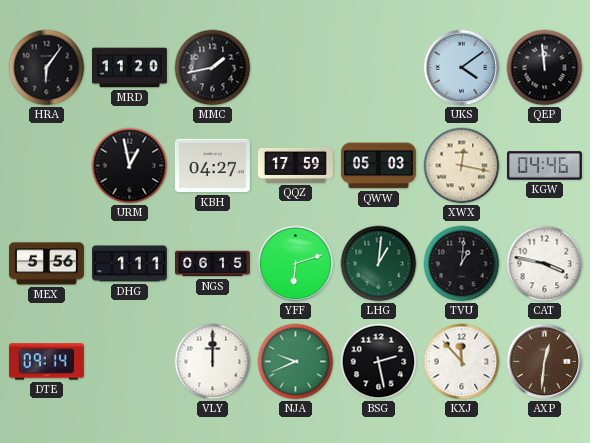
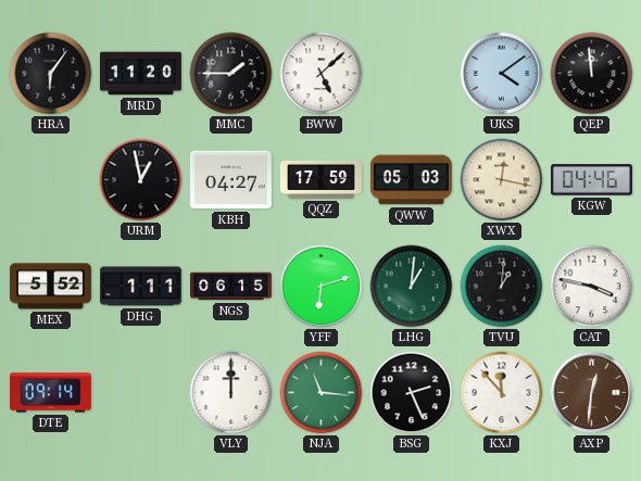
MMC: 1:43 -> 1:45
BWW: none -> 5:08
MEX: 5:56 -> 5:52
NJA: 9:41 -> 11:16
BSG: 2:28 -> 2:26
